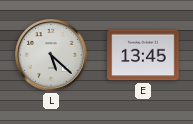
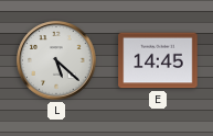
E: 13:45 -> 14:45
